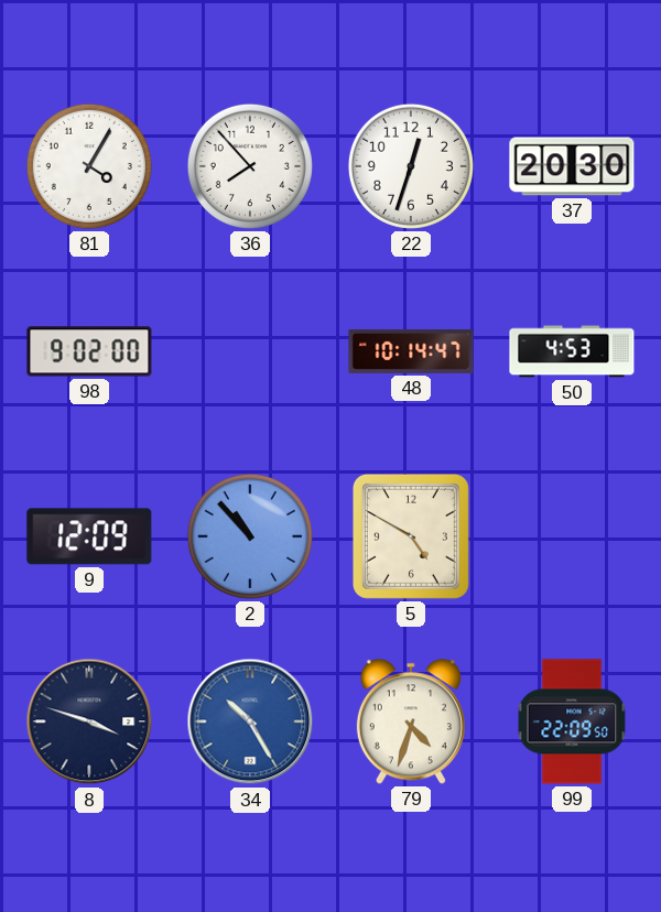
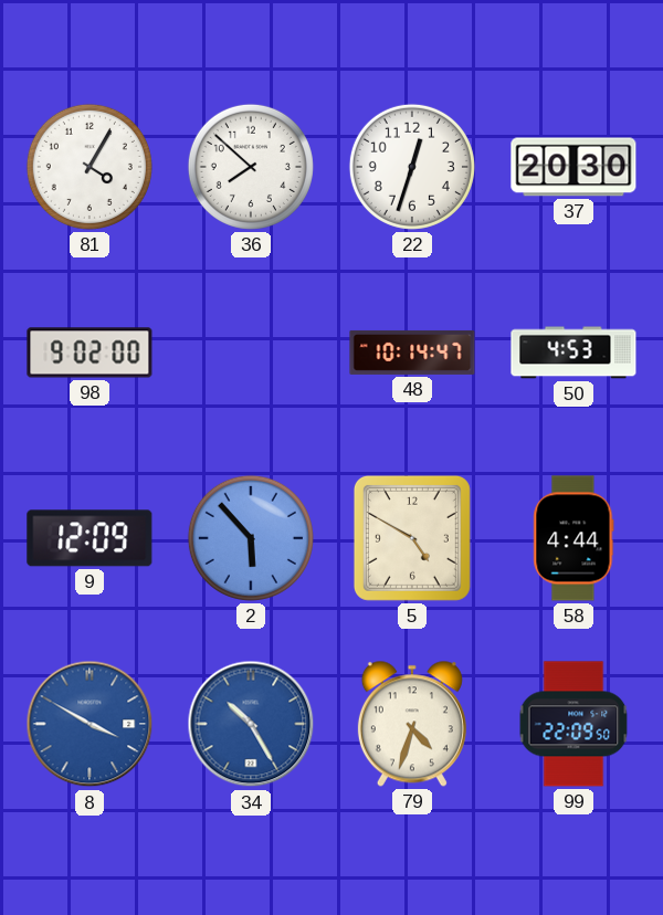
36: 7:53 -> 7:52
2: 10:53 -> 5:53
58: none -> 4:44
8: 3:48 -> 3:50
8 dial: navy -> blue
